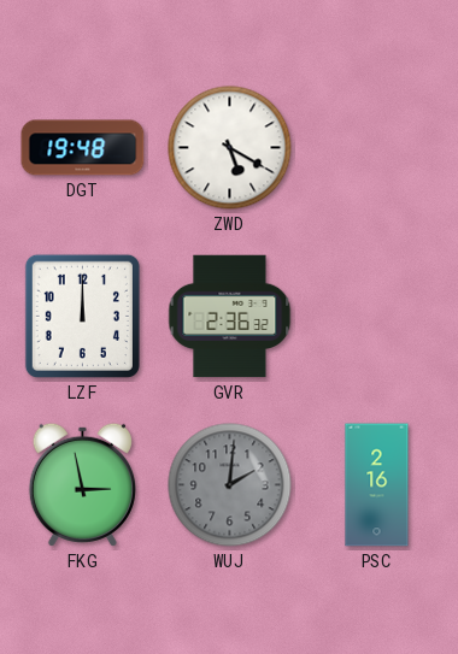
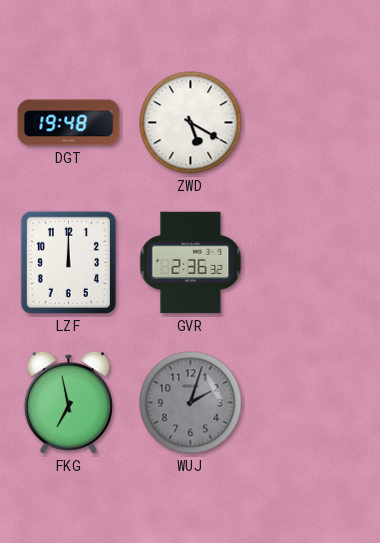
FKG: 2:58 -> 6:58
WUJ: 2:01 -> 2:03
PSC: 2:16 -> none
